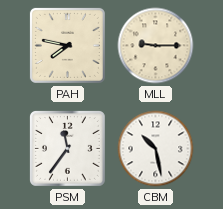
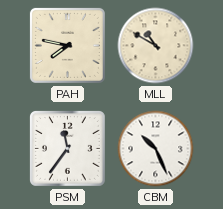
MLL: 9:15 -> 10:50
CBM: 10:28 -> 10:26
